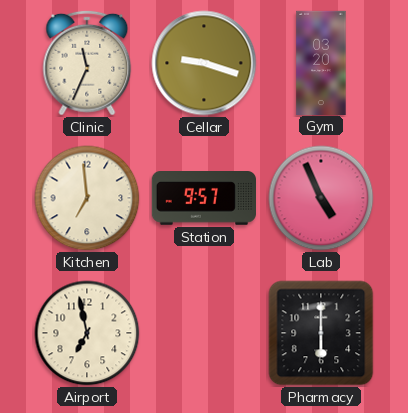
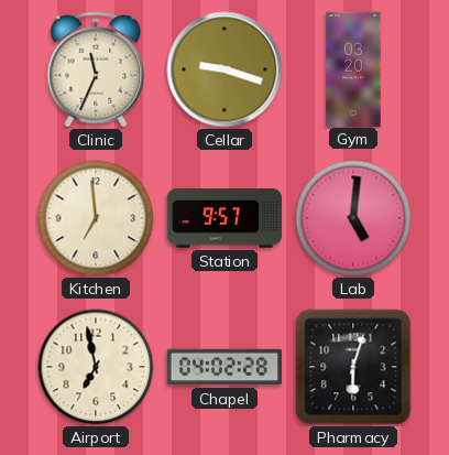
Lab: 4:56 -> 5:01
Chapel: none -> 04:02
Pharmacy: 6:00 -> 6:03
